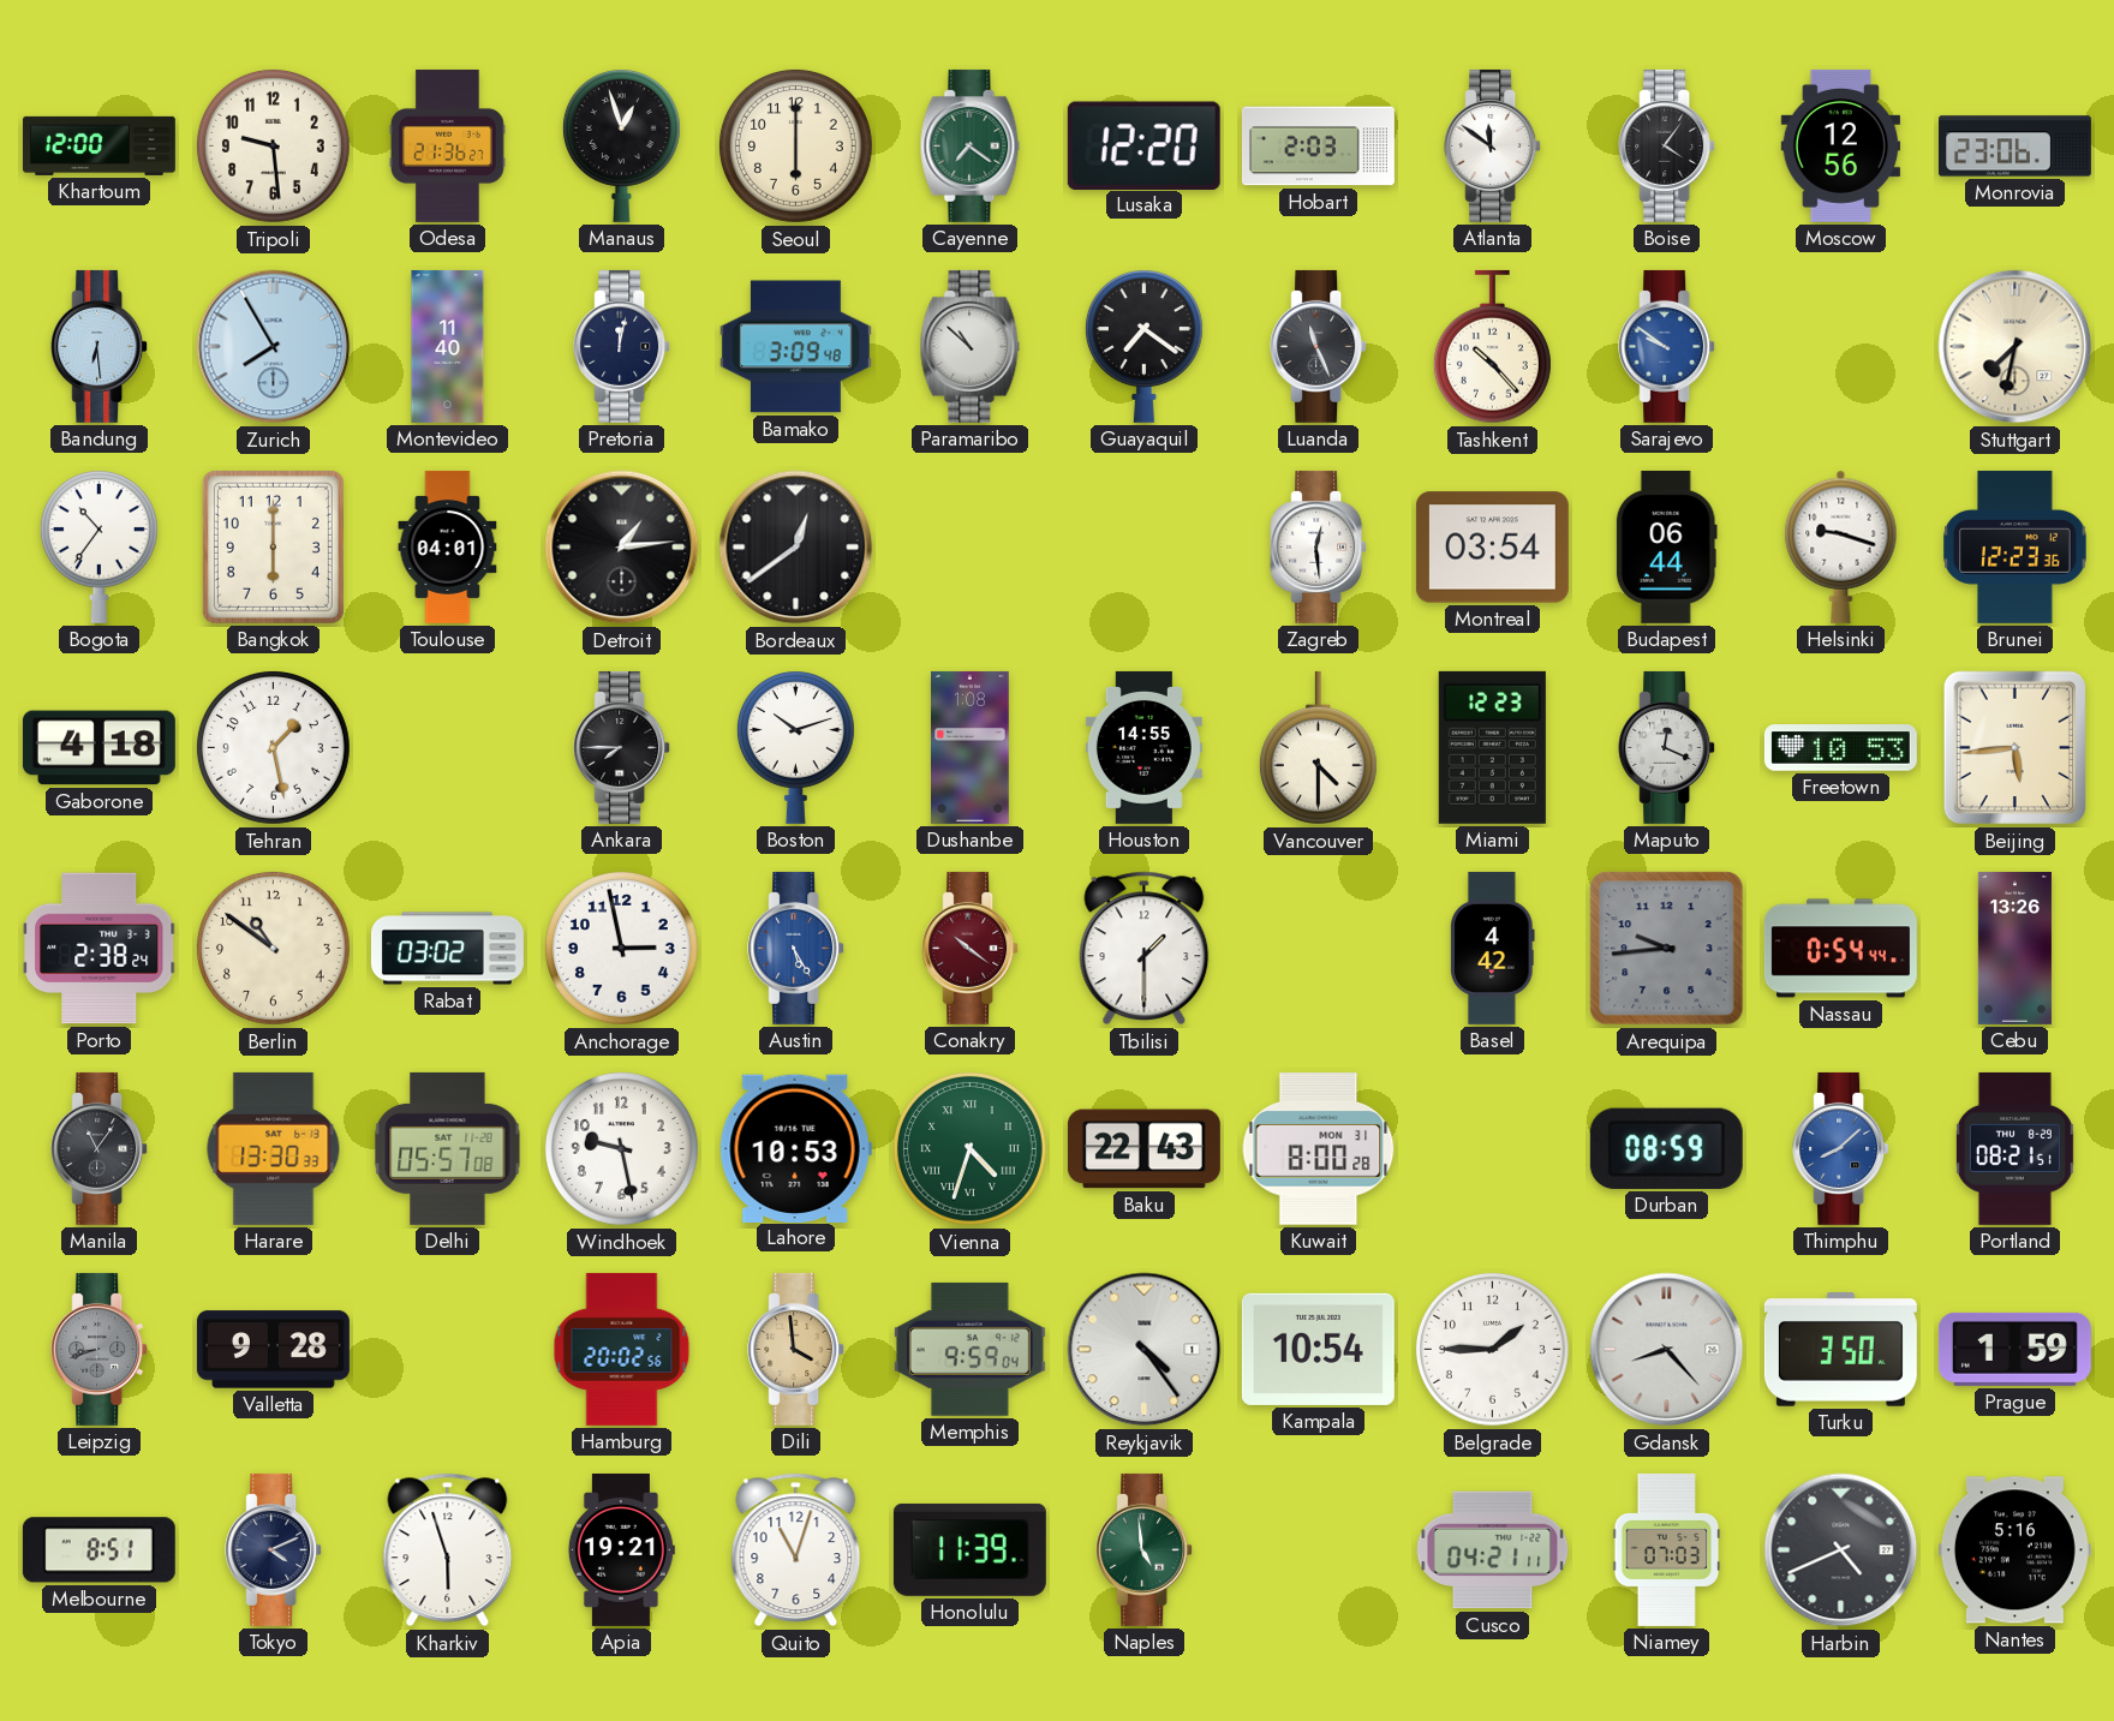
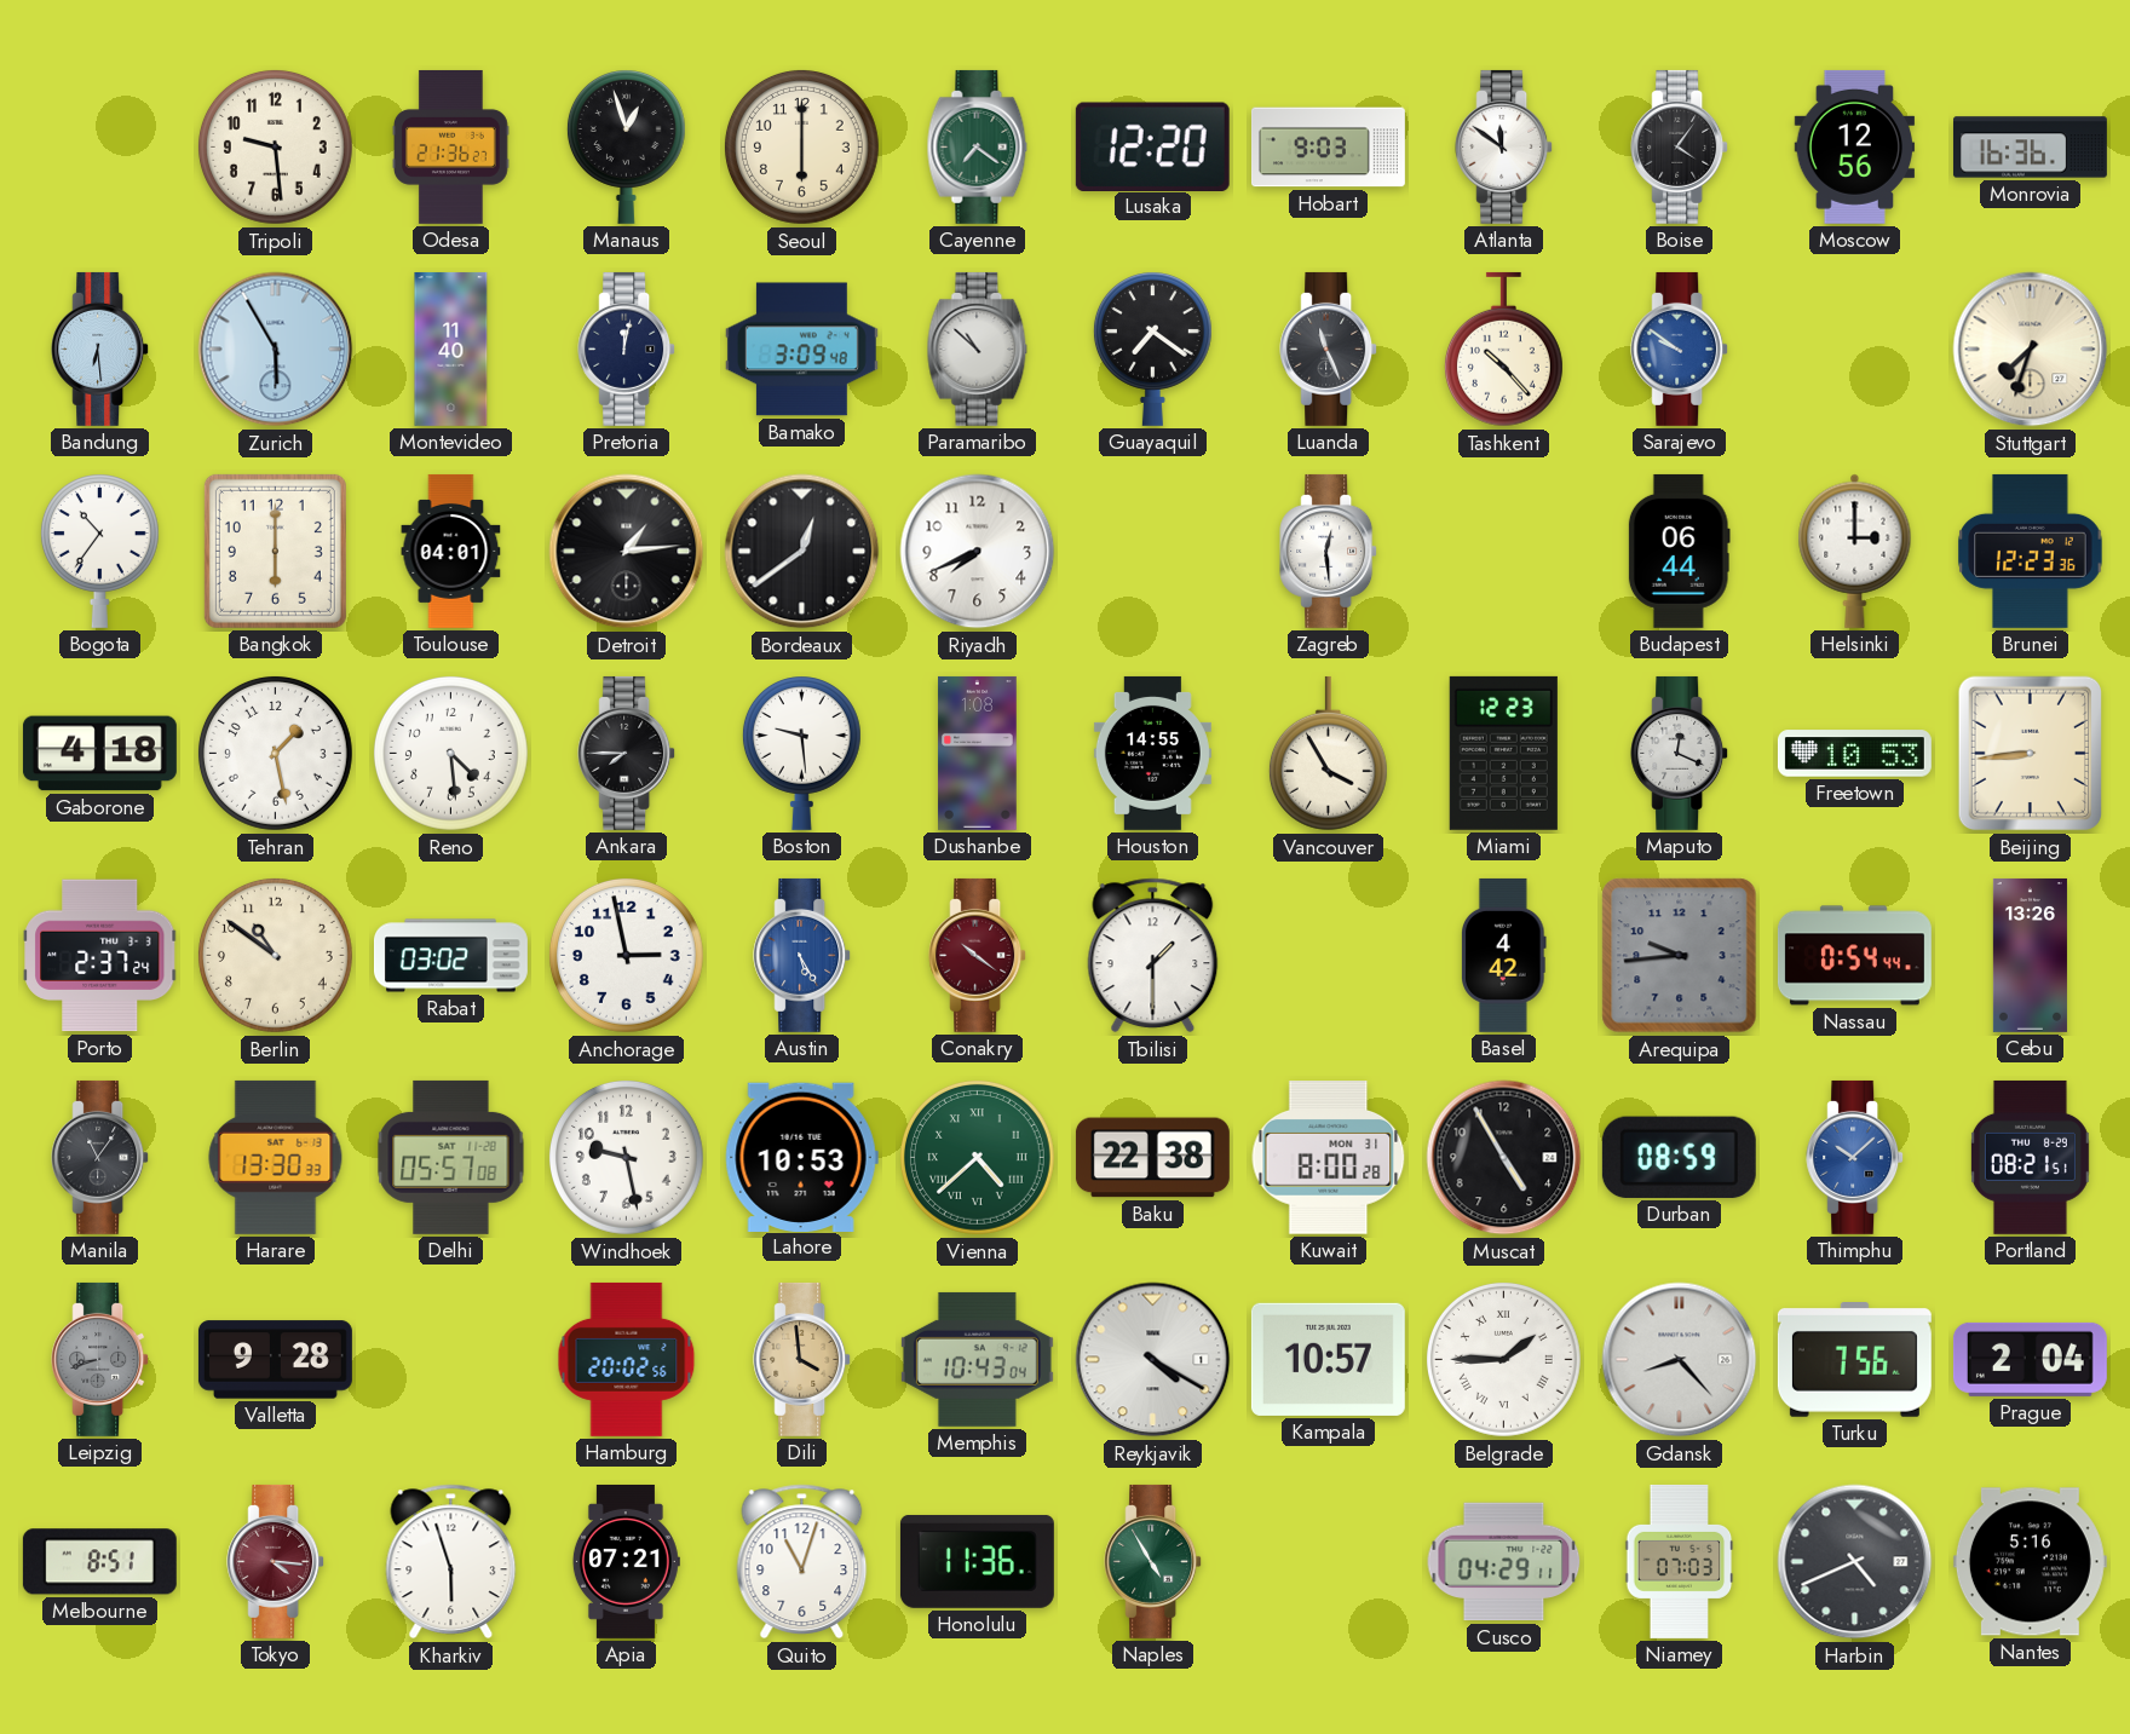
Khartoum: 12:00 -> none
Hobart: 2:03 -> 9:03
Monrovia: 23:06 -> 16:36
Zurich: 7:55 -> 5:55
Stuttgart: 7:32 -> 7:33
Riyadh: none -> 7:41
Montreal: 03:54 -> none
Helsinki: 9:18 -> 3:00
Reno: none -> 4:29
Boston: 10:12 -> 9:29
Vancouver: 4:30 -> 3:55
Beijing: 5:44 -> 8:44
Porto: 2:38 -> 2:37
Vienna: 4:33 -> 4:38
Baku: 22:43 -> 22:38
Muscat: none -> 4:55
Thimphu: 8:08 -> 10:08
Memphis: 9:59 -> 10:43
Reykjavik: 4:24 -> 4:20
Kampala: 10:54 -> 10:57
Belgrade numerals: Arabic -> Roman
Turku: 3:50 -> 7:56
Prague: 1:59 -> 2:04
Tokyo: 4:11 -> 4:16
Tokyo dial: navy -> burgundy
Apia: 19:21 -> 07:21
Honolulu: 11:39 -> 11:36
Naples: 4:59 -> 4:55
Cusco: 04:21 -> 04:29
